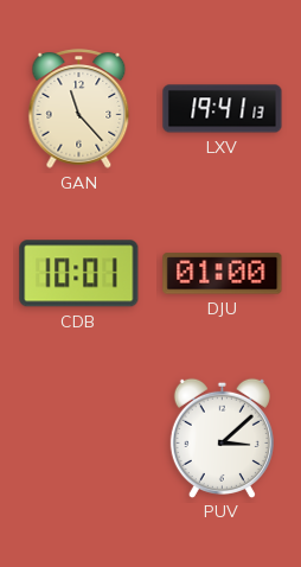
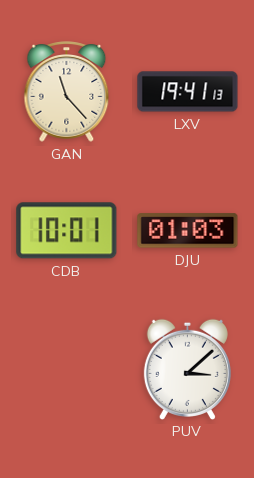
DJU: 01:00 -> 01:03
